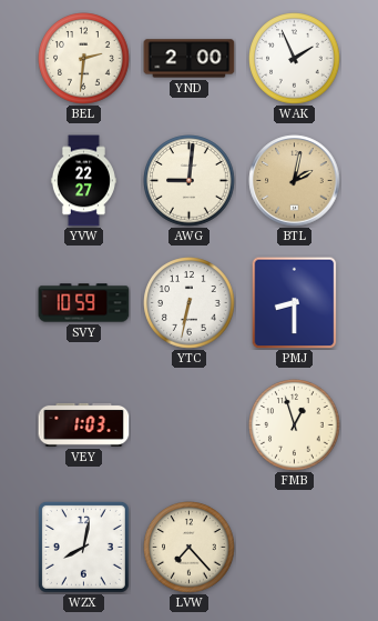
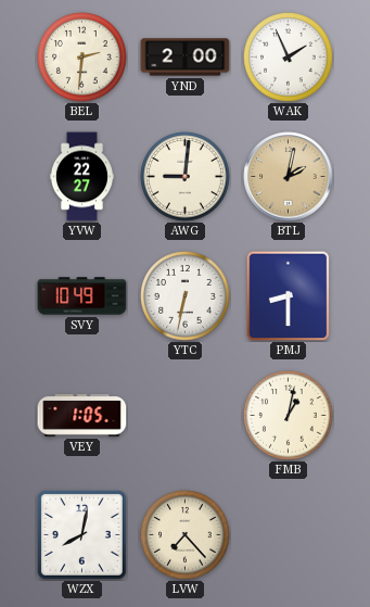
SVY: 10:59 -> 10:49
VEY: 1:03 -> 1:05
FMB: 12:57 -> 1:02
